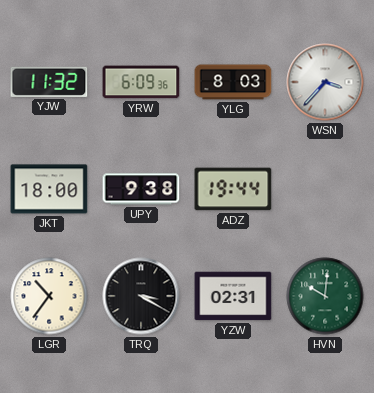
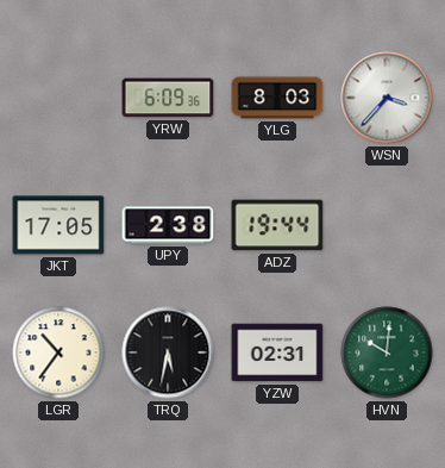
YJW: 11:32 -> none
JKT: 18:00 -> 17:05
UPY: 9:38 -> 2:38
TRQ: 3:20 -> 5:32
